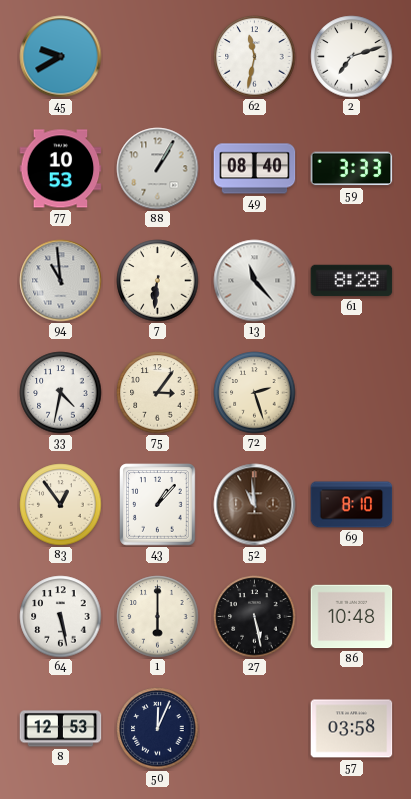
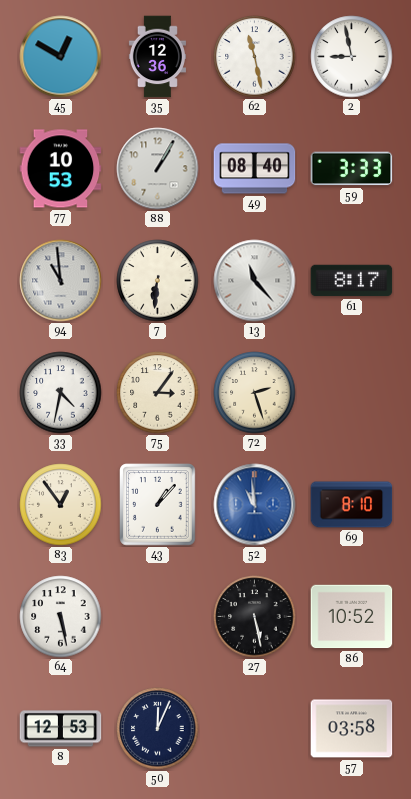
45: 9:40 -> 12:50
35: none -> 12:36
62: 11:32 -> 11:28
2: 7:12 -> 8:58
61: 8:28 -> 8:17
52 dial: brown -> blue
1: 6:00 -> none
86: 10:48 -> 10:52
